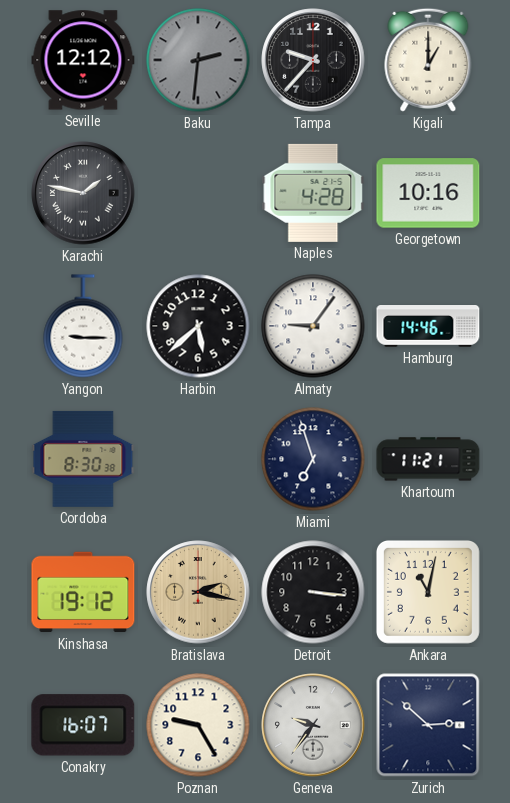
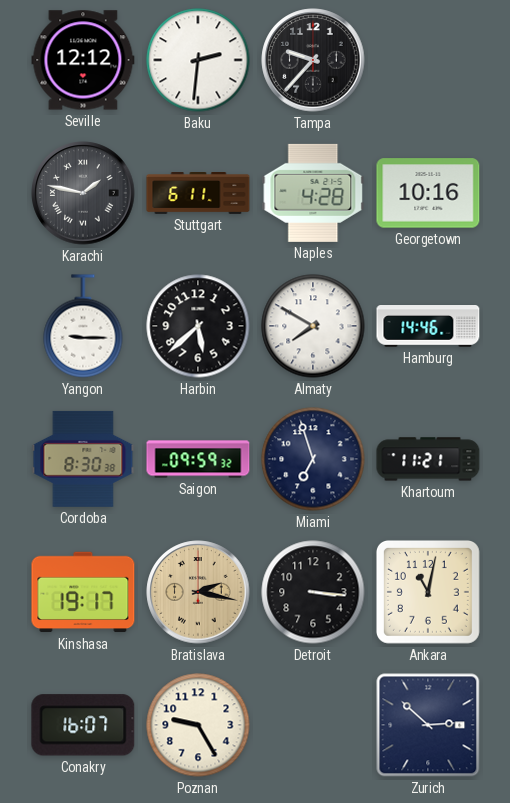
Baku dial: grey -> white
Kigali: 1:00 -> none
Stuttgart: none -> 6:11
Almaty: 9:06 -> 7:50
Saigon: none -> 09:59
Kinshasa: 19:12 -> 19:17
Geneva: 9:36 -> none
